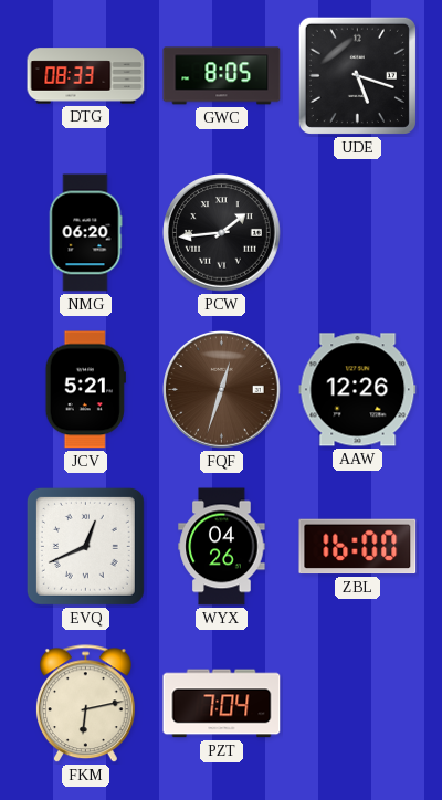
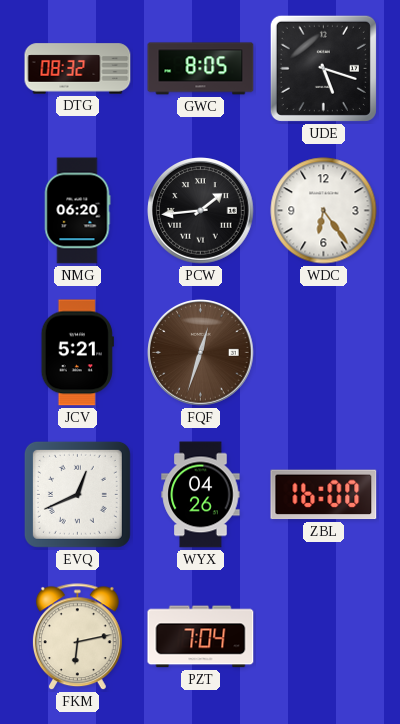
DTG: 08:33 -> 08:32
WDC: none -> 6:24
AAW: 12:26 -> none
